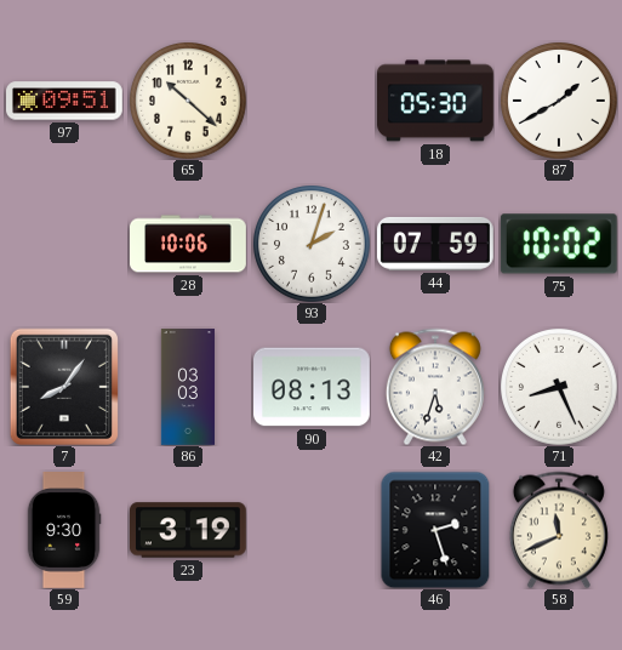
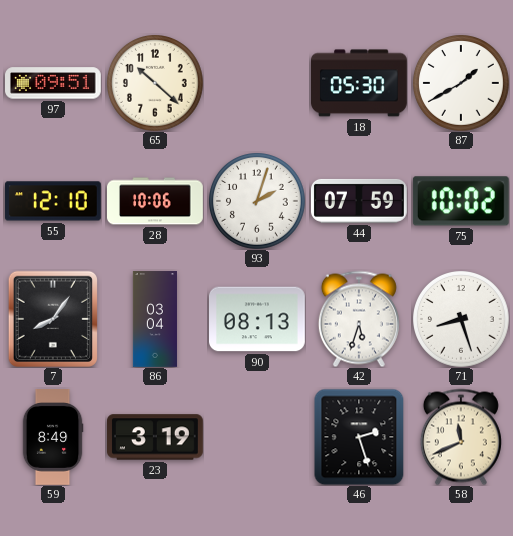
55: none -> 12:10
86: 03:03 -> 03:04
71: 8:26 -> 8:27
59: 9:30 -> 8:49
